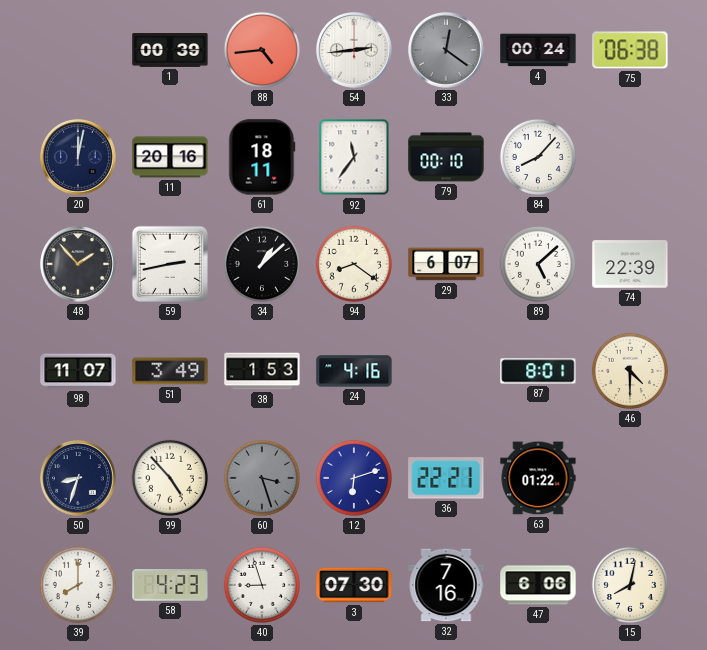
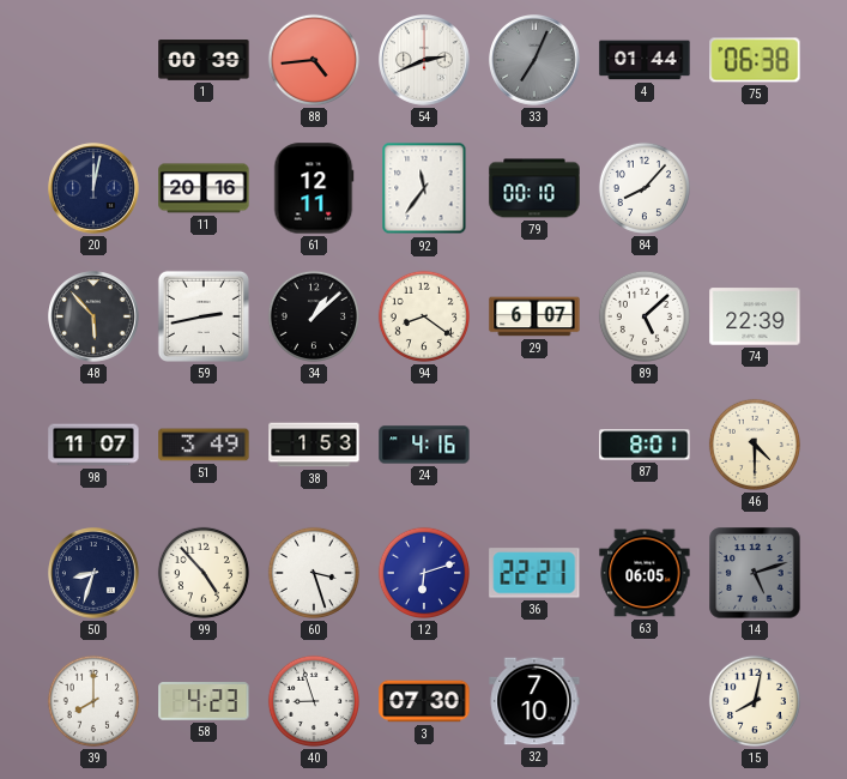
54: 2:44 -> 2:41
33: 12:21 -> 7:04
4: 00:24 -> 01:44
61: 18:11 -> 12:11
48: 1:53 -> 5:53
60 dial: grey -> white
63: 01:22 -> 06:05
14: none -> 5:12
32: 7:16 -> 7:10
47: 6:06 -> none
